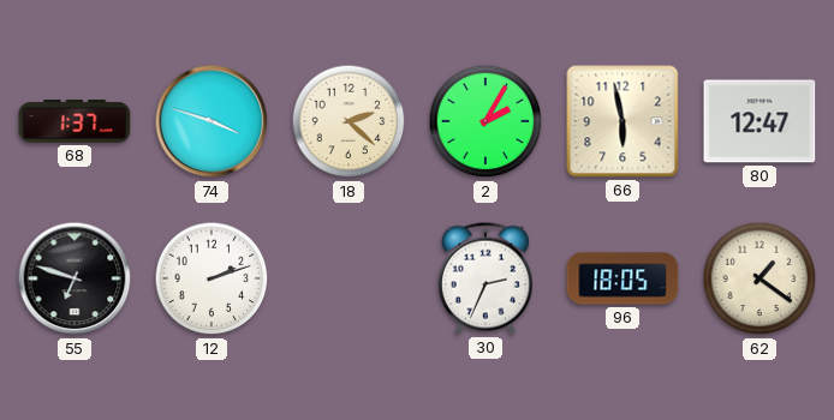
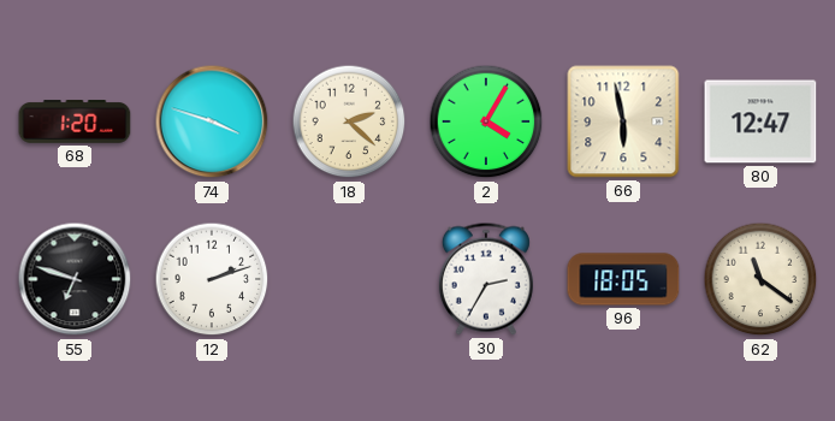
68: 1:37 -> 1:20
2: 2:05 -> 4:05
30: 2:34 -> 2:35
62: 1:21 -> 11:21
